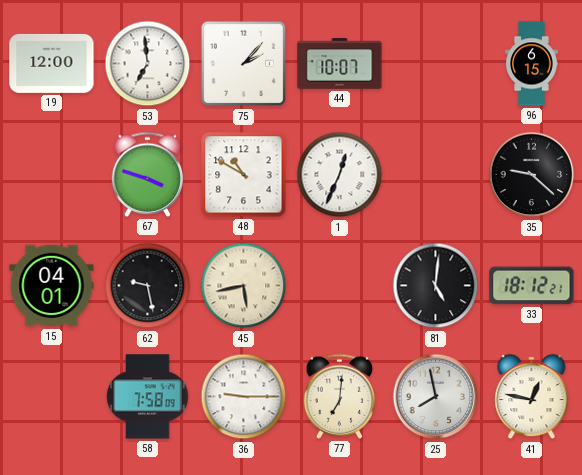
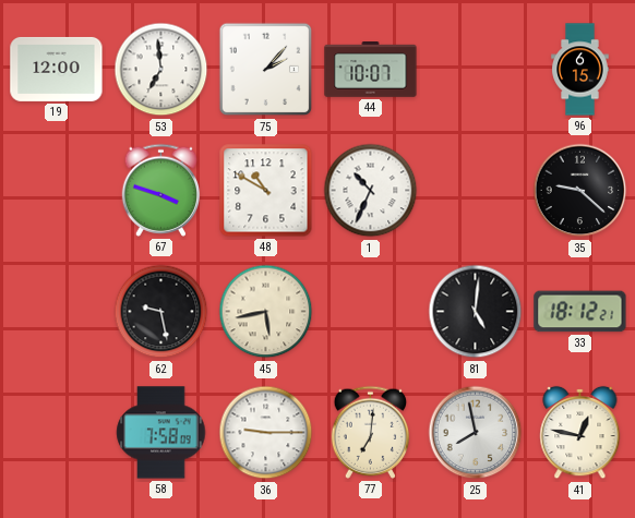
1: 12:34 -> 10:34
15: 04:01 -> none
